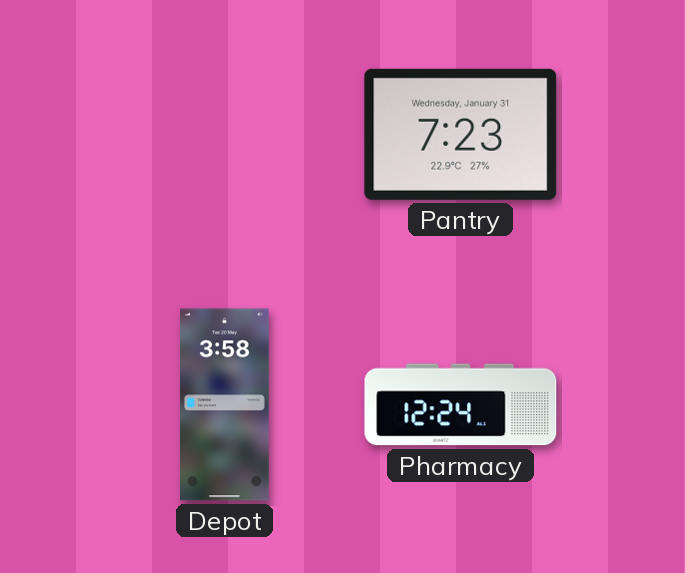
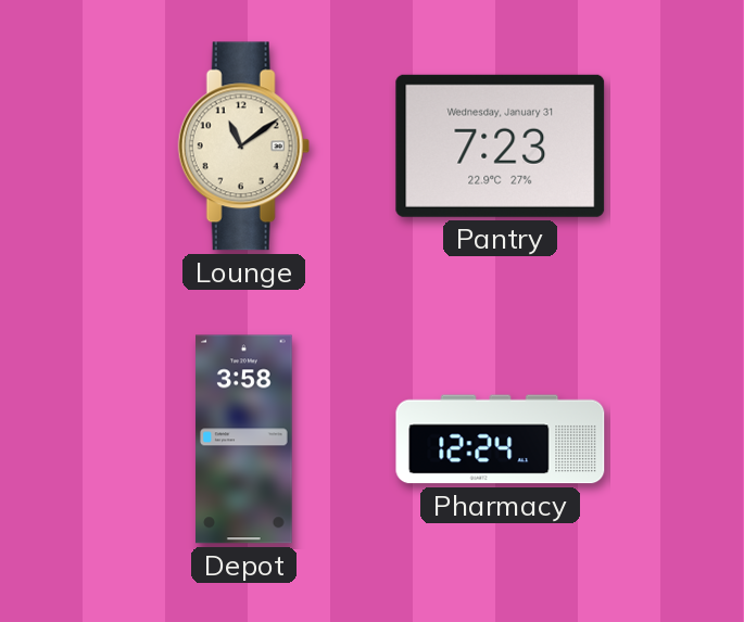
Lounge: none -> 11:09
